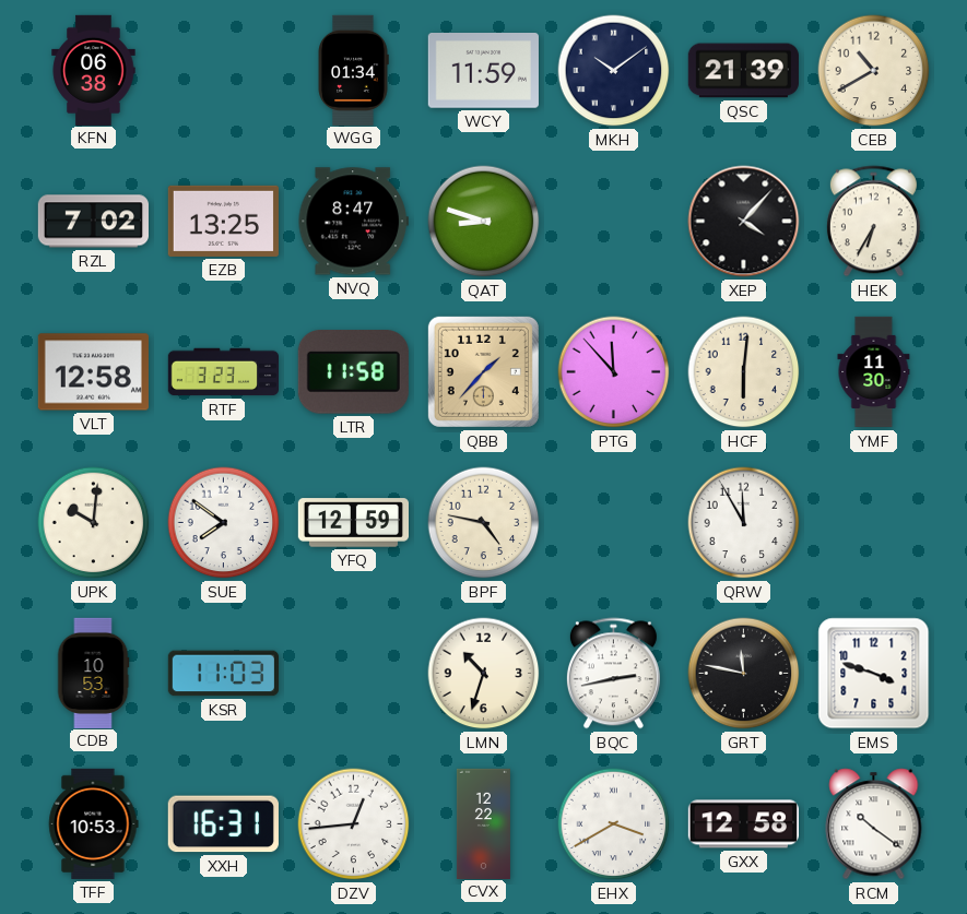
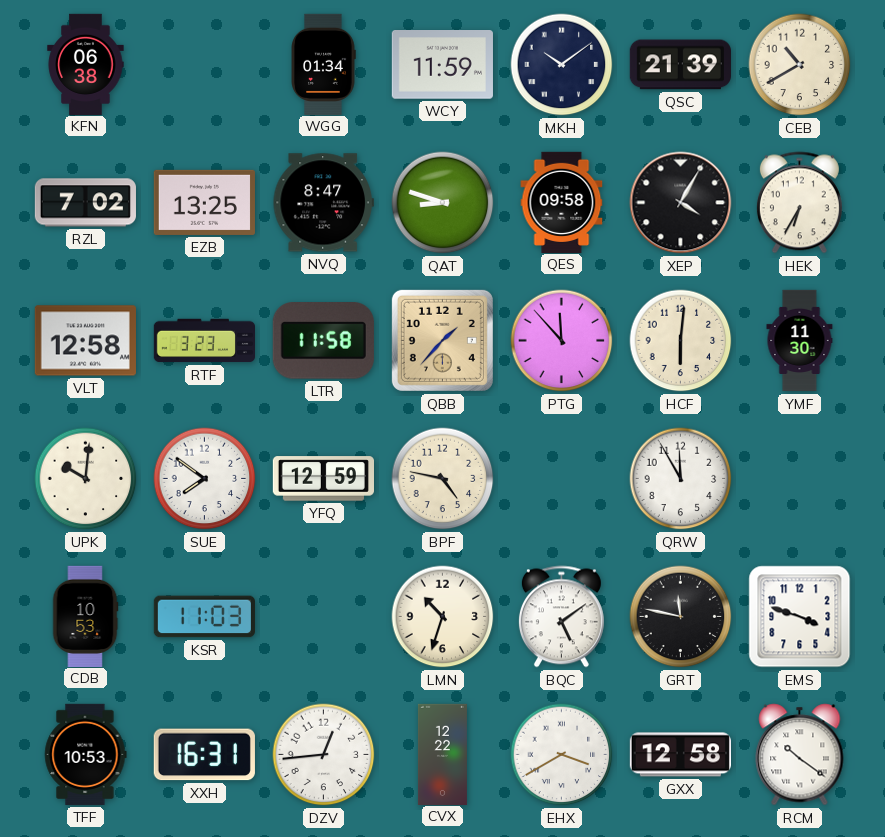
QES: none -> 09:58
XEP: 4:07 -> 4:05
BQC: 2:43 -> 5:09
